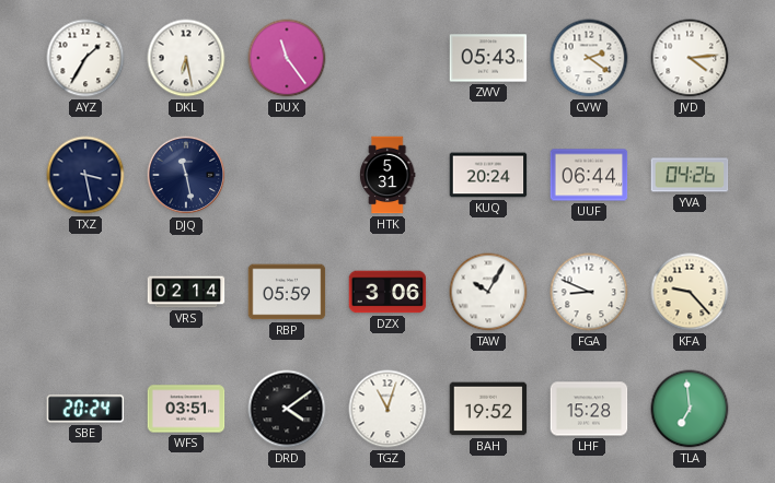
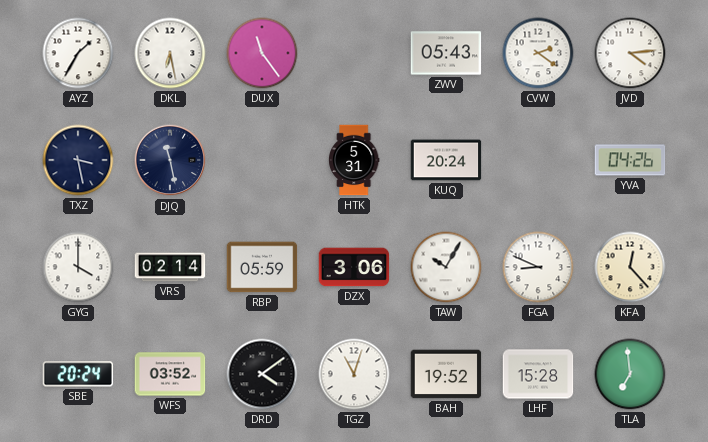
UUF: 06:44 -> none
GYG: none -> 4:00
KFA: 9:23 -> 12:23
WFS: 03:51 -> 03:52
